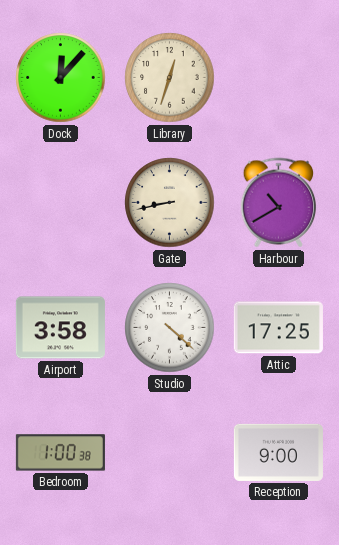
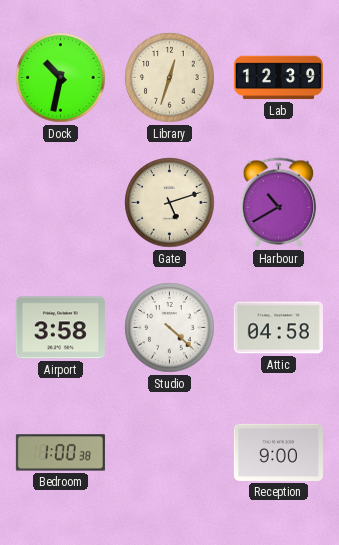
Dock: 12:07 -> 10:32
Lab: none -> 12:39
Gate: 8:43 -> 5:12
Attic: 17:25 -> 04:58
